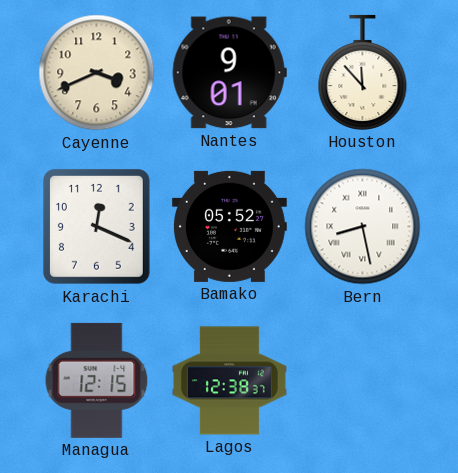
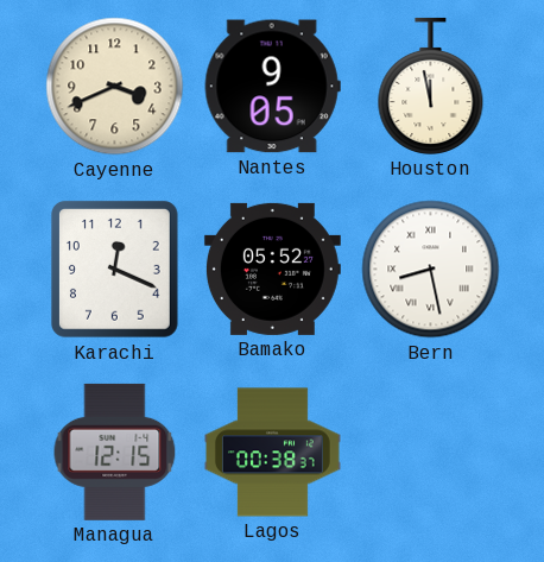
Nantes: 9:01 -> 9:05
Houston: 11:53 -> 11:58
Lagos: 12:38 -> 00:38
